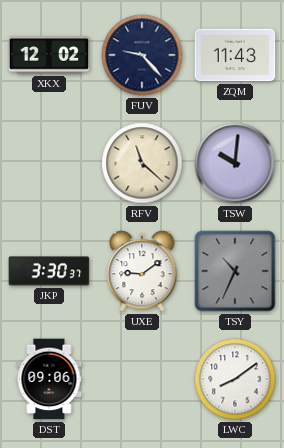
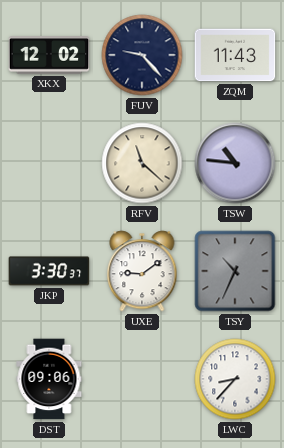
TSW: 10:01 -> 10:46
LWC: 8:09 -> 8:37
